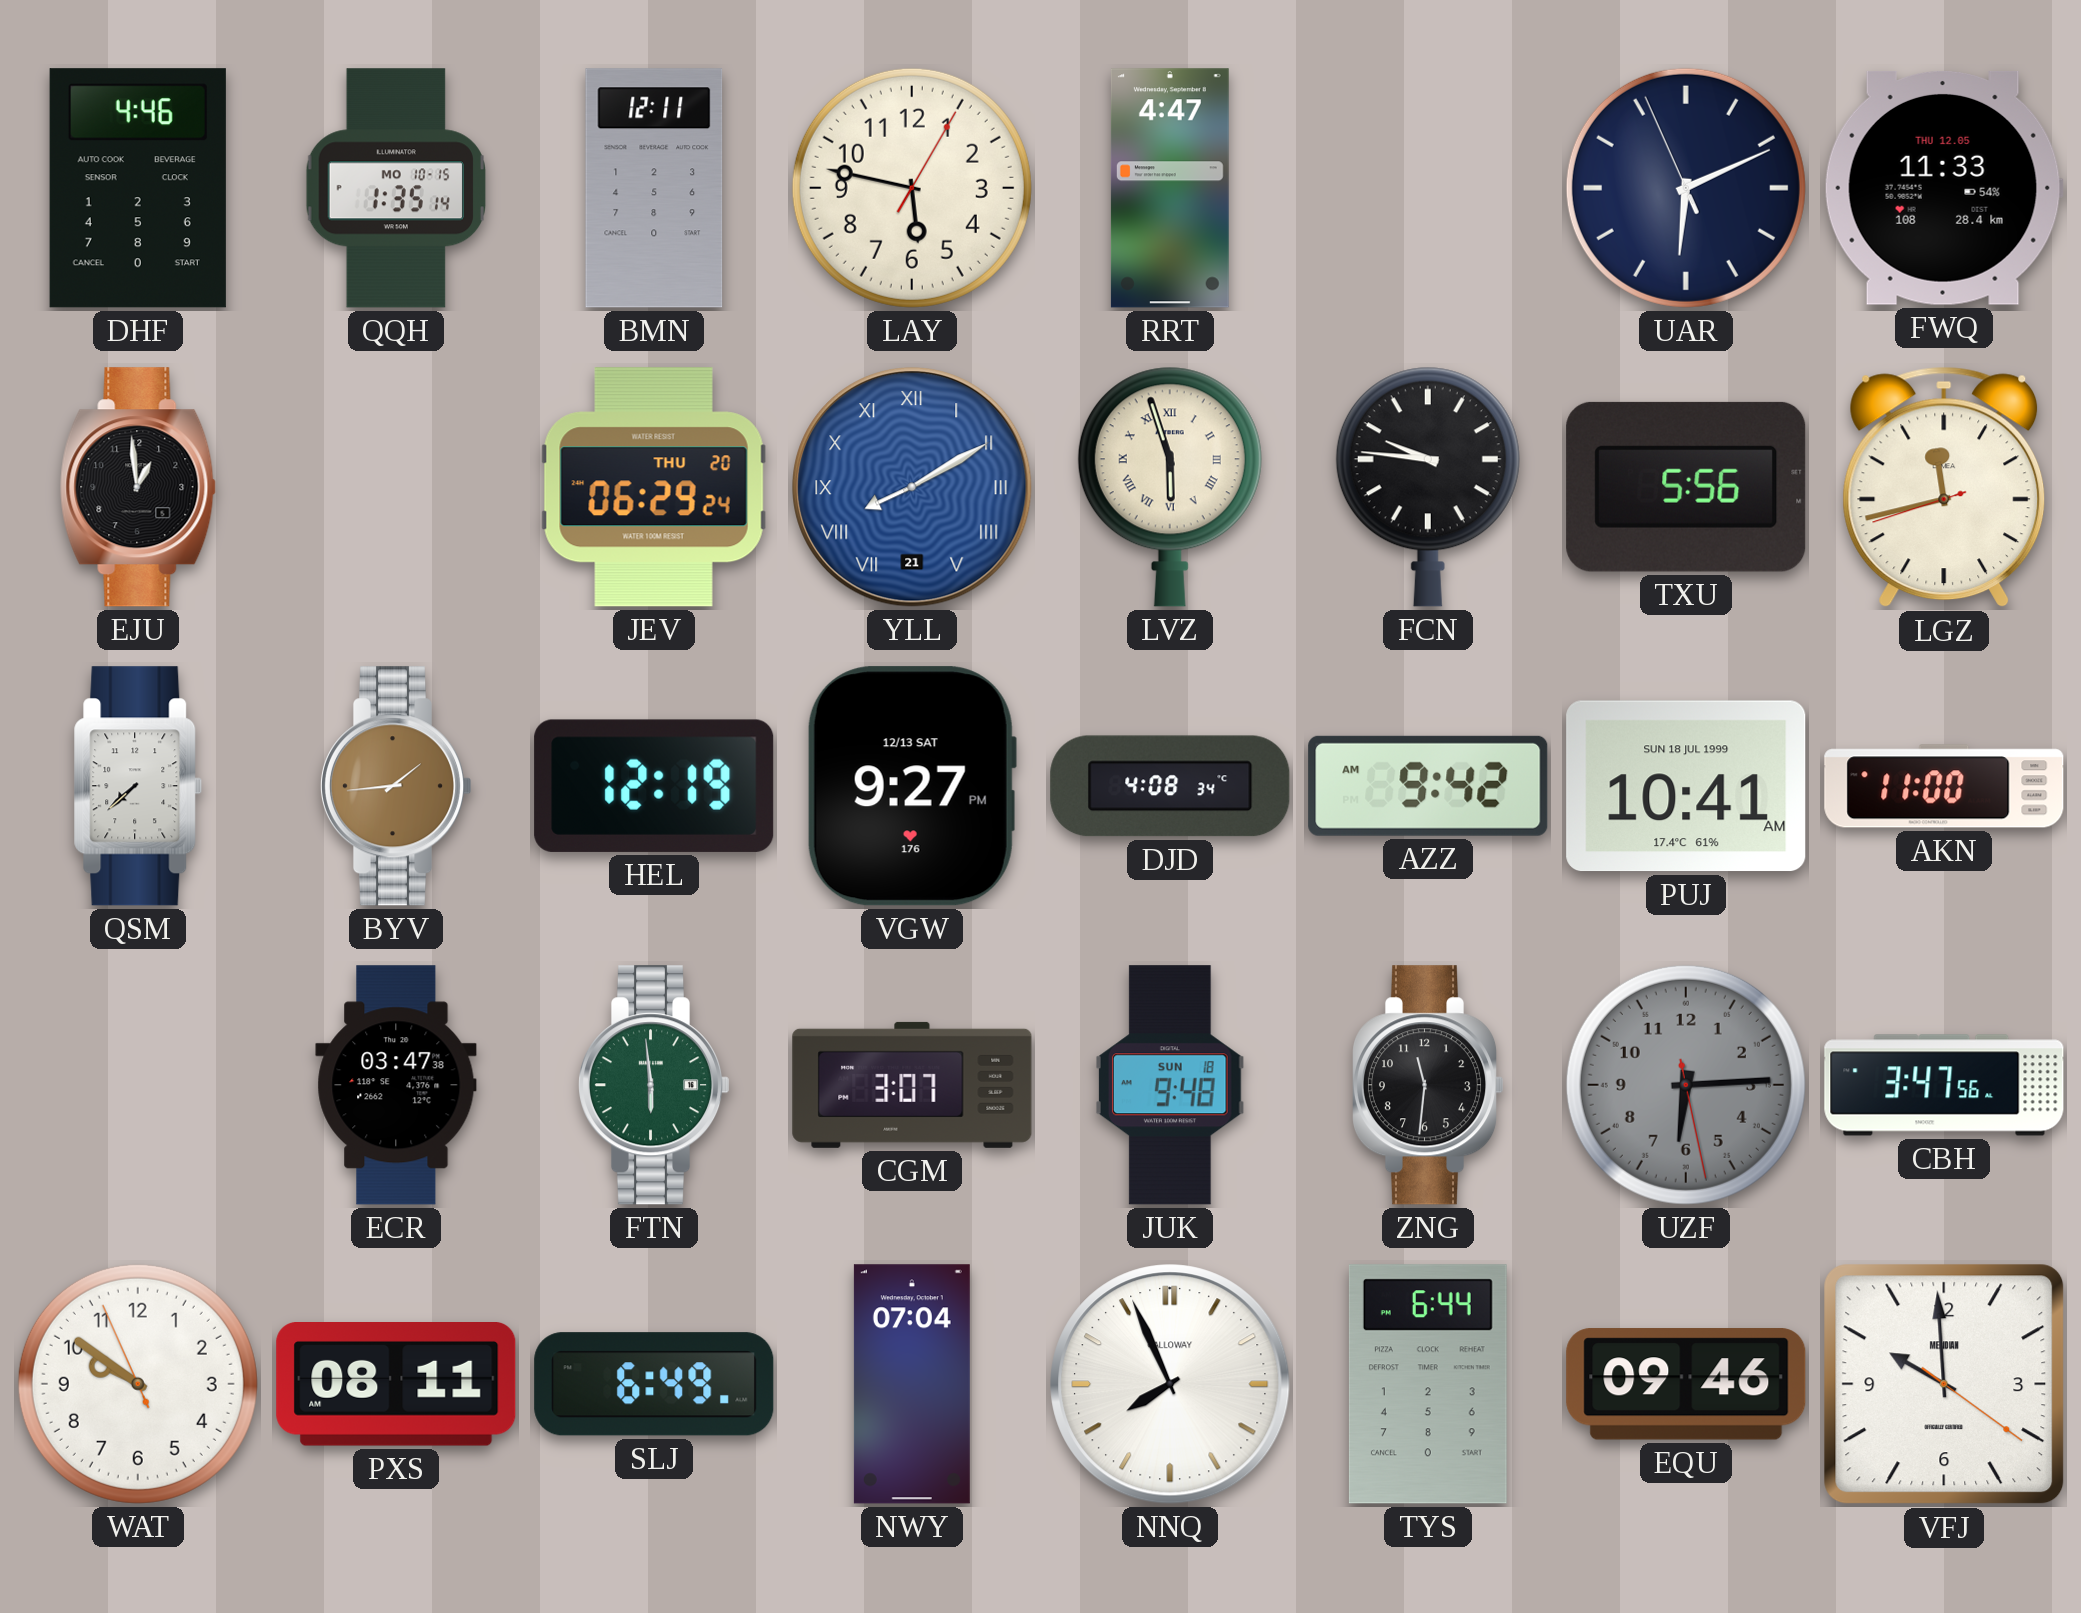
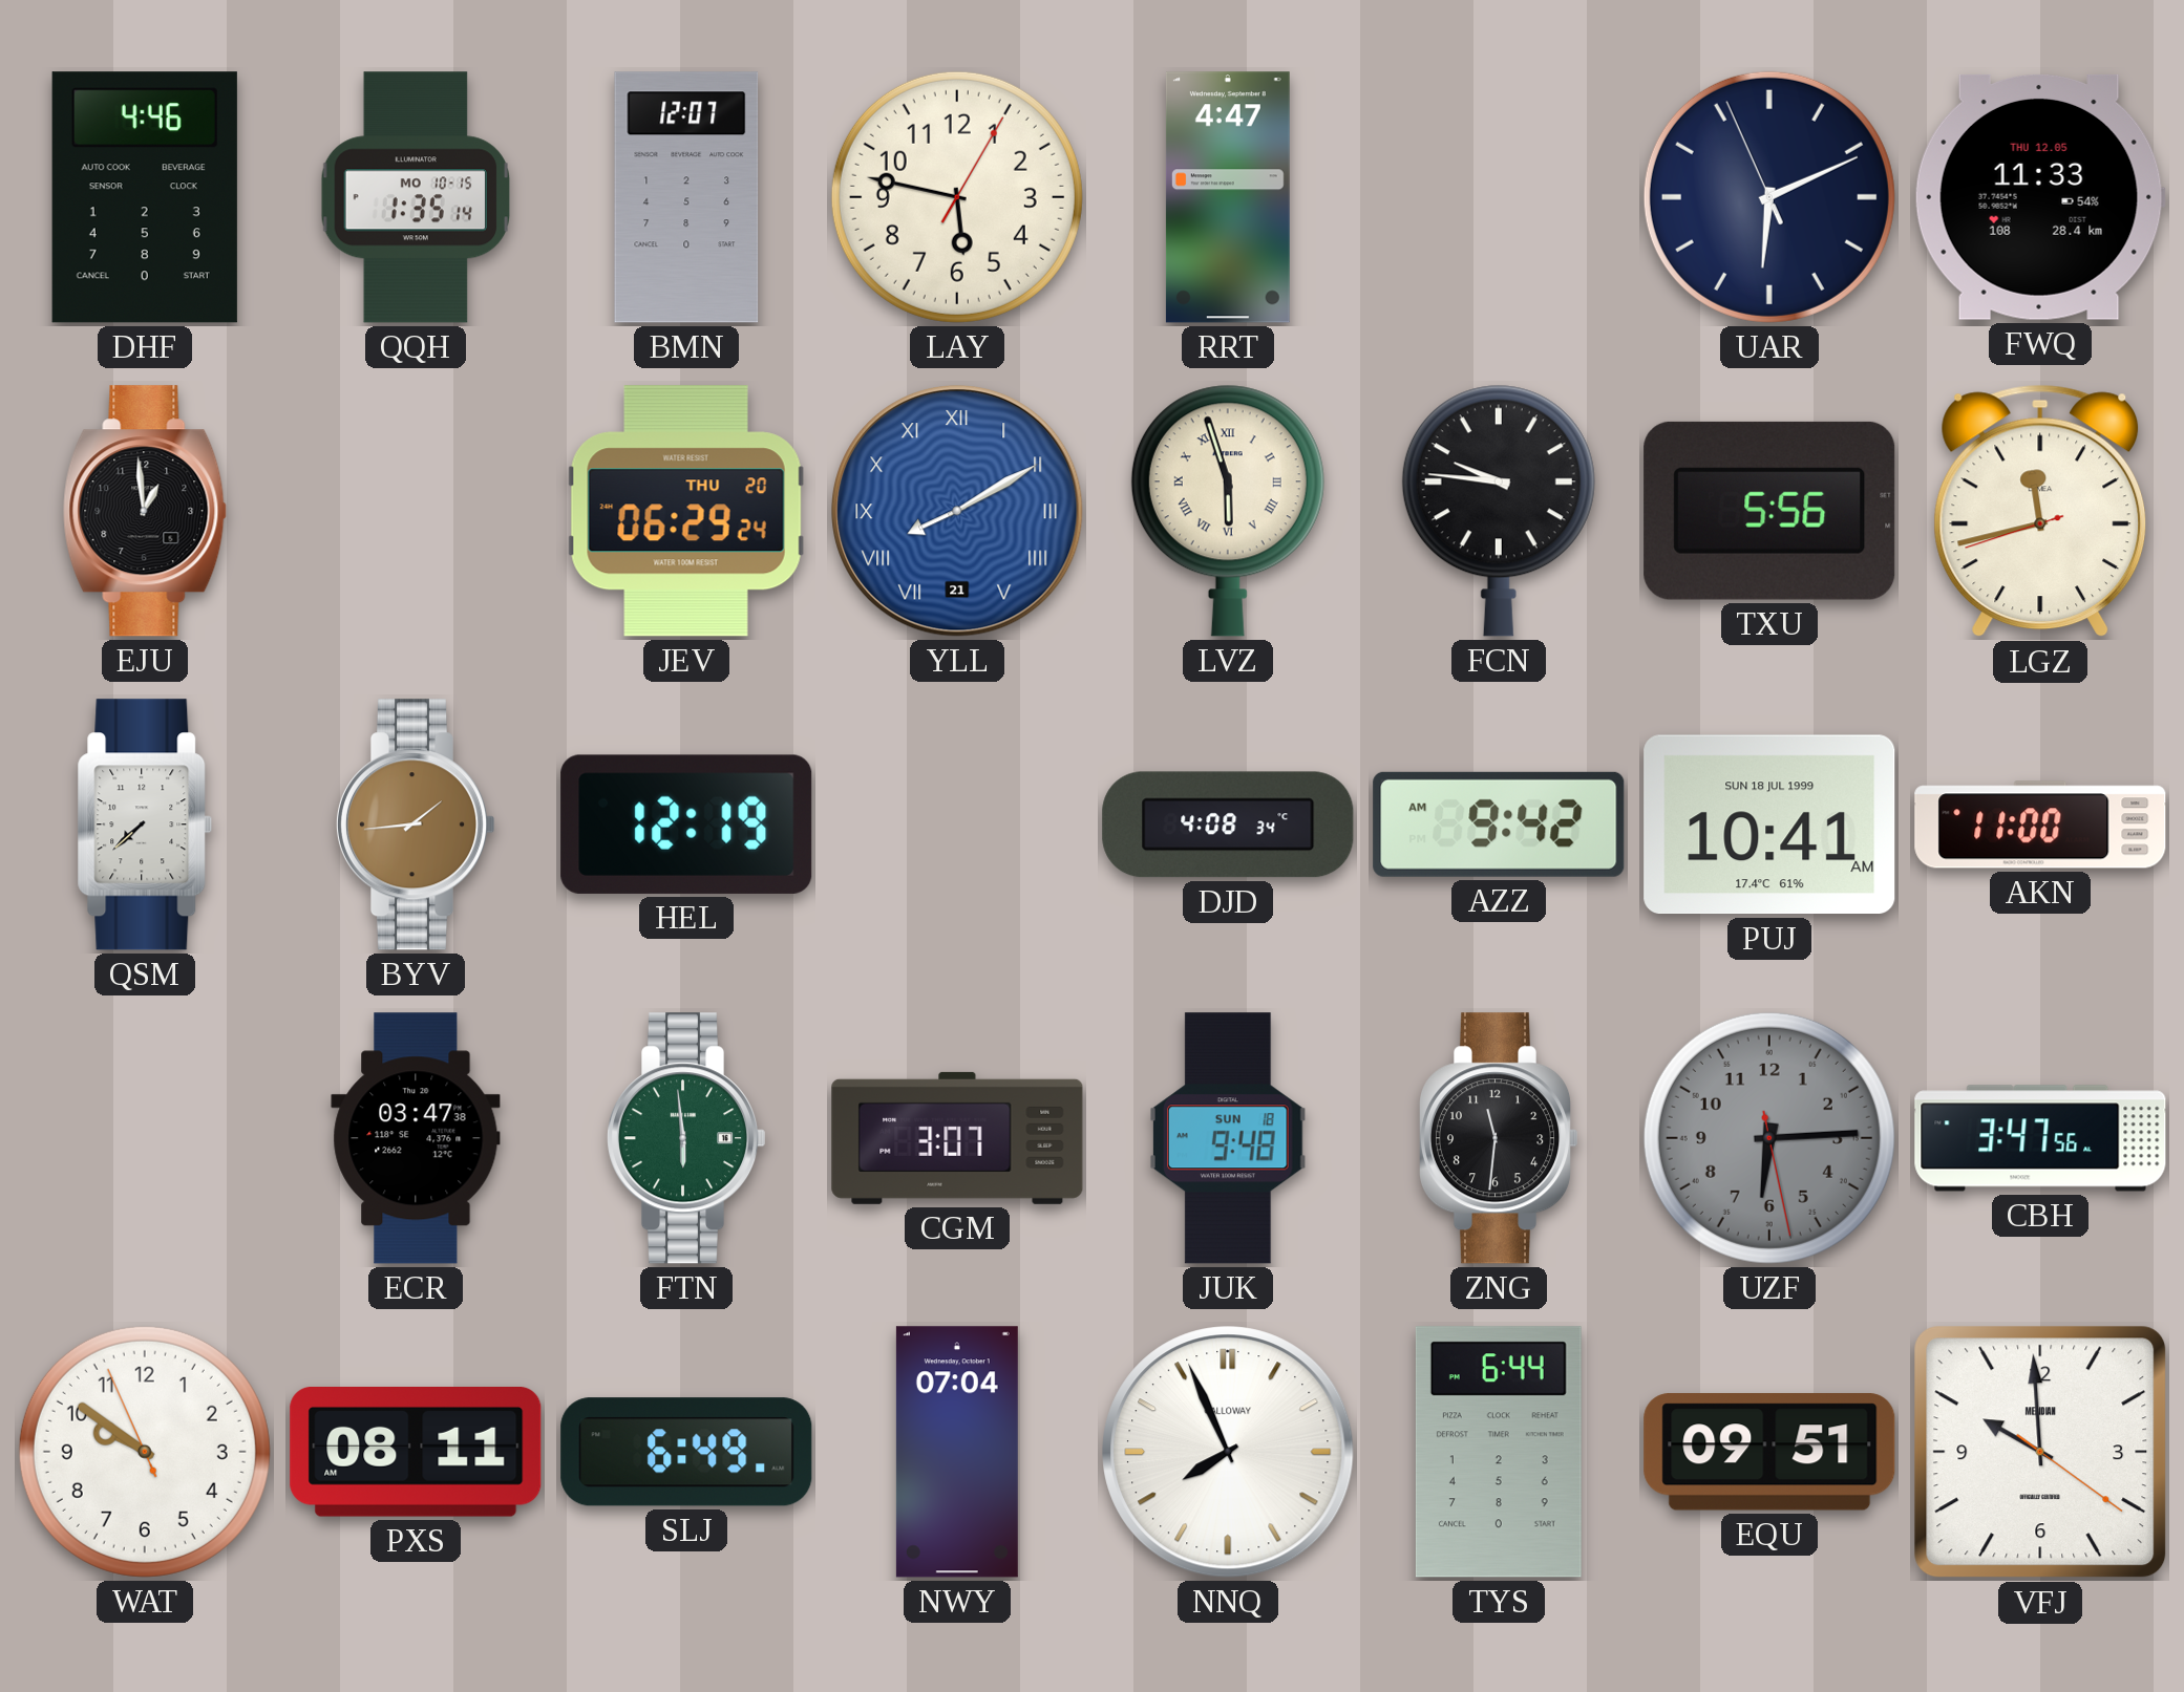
BMN: 12:11 -> 12:07
VGW: 9:27 -> none
EQU: 09:46 -> 09:51
